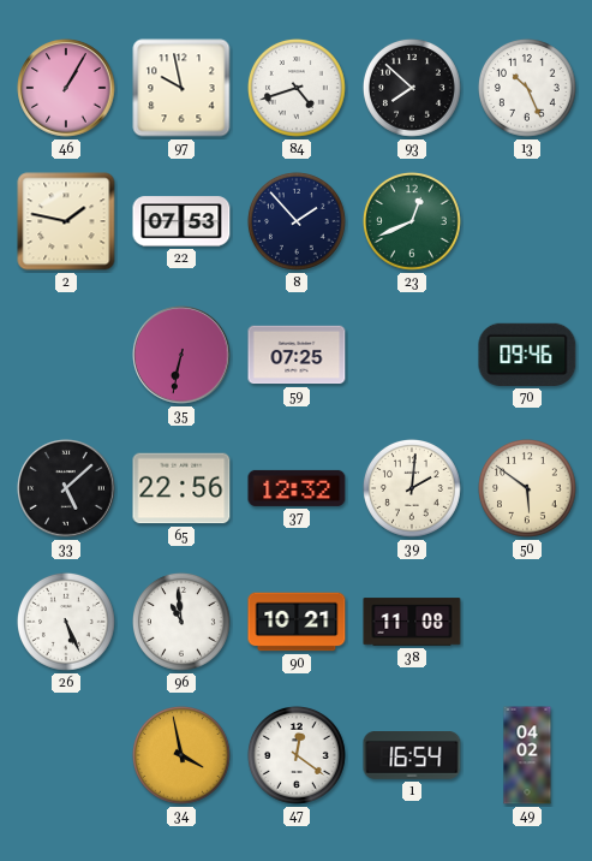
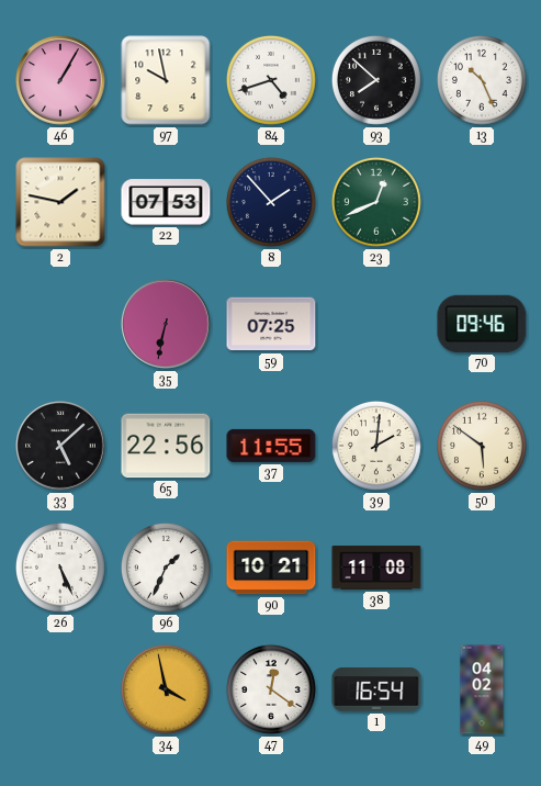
37: 12:32 -> 11:55
96: 10:59 -> 1:34
